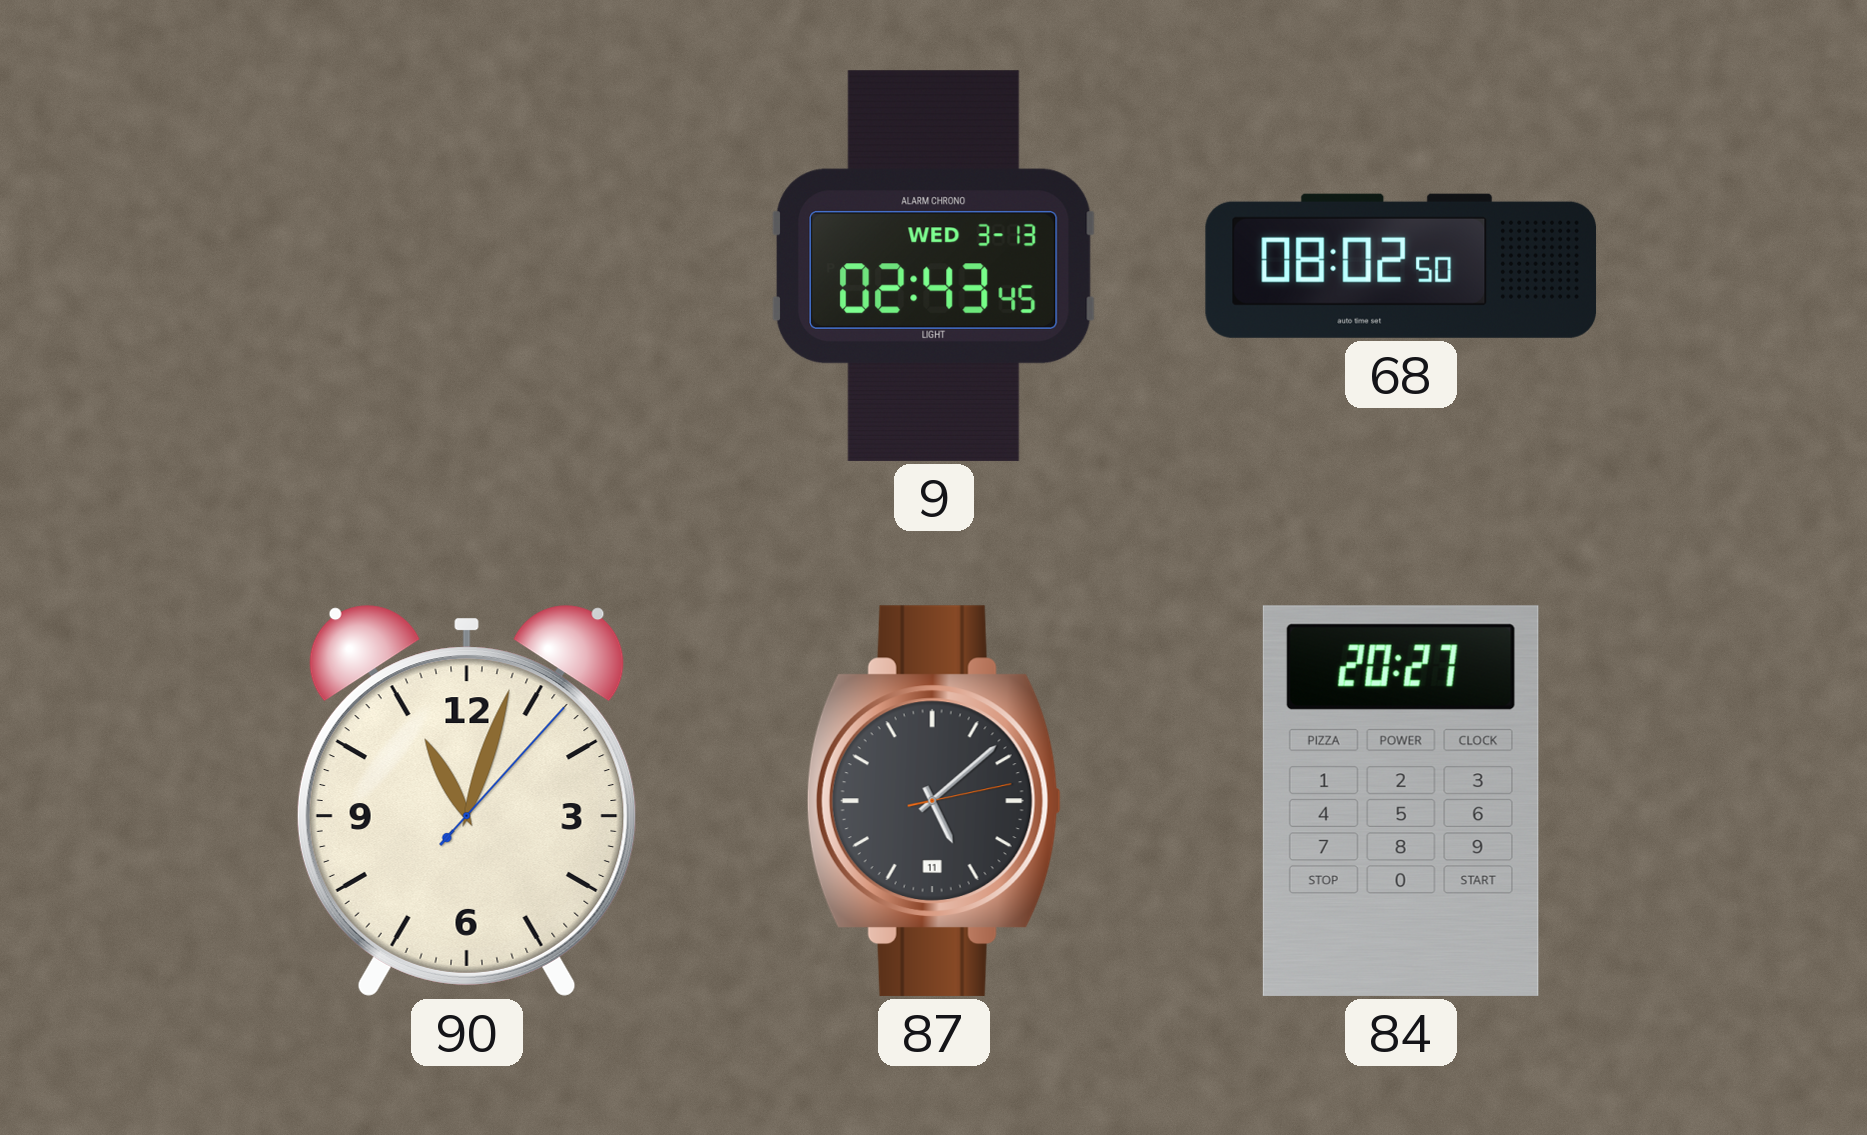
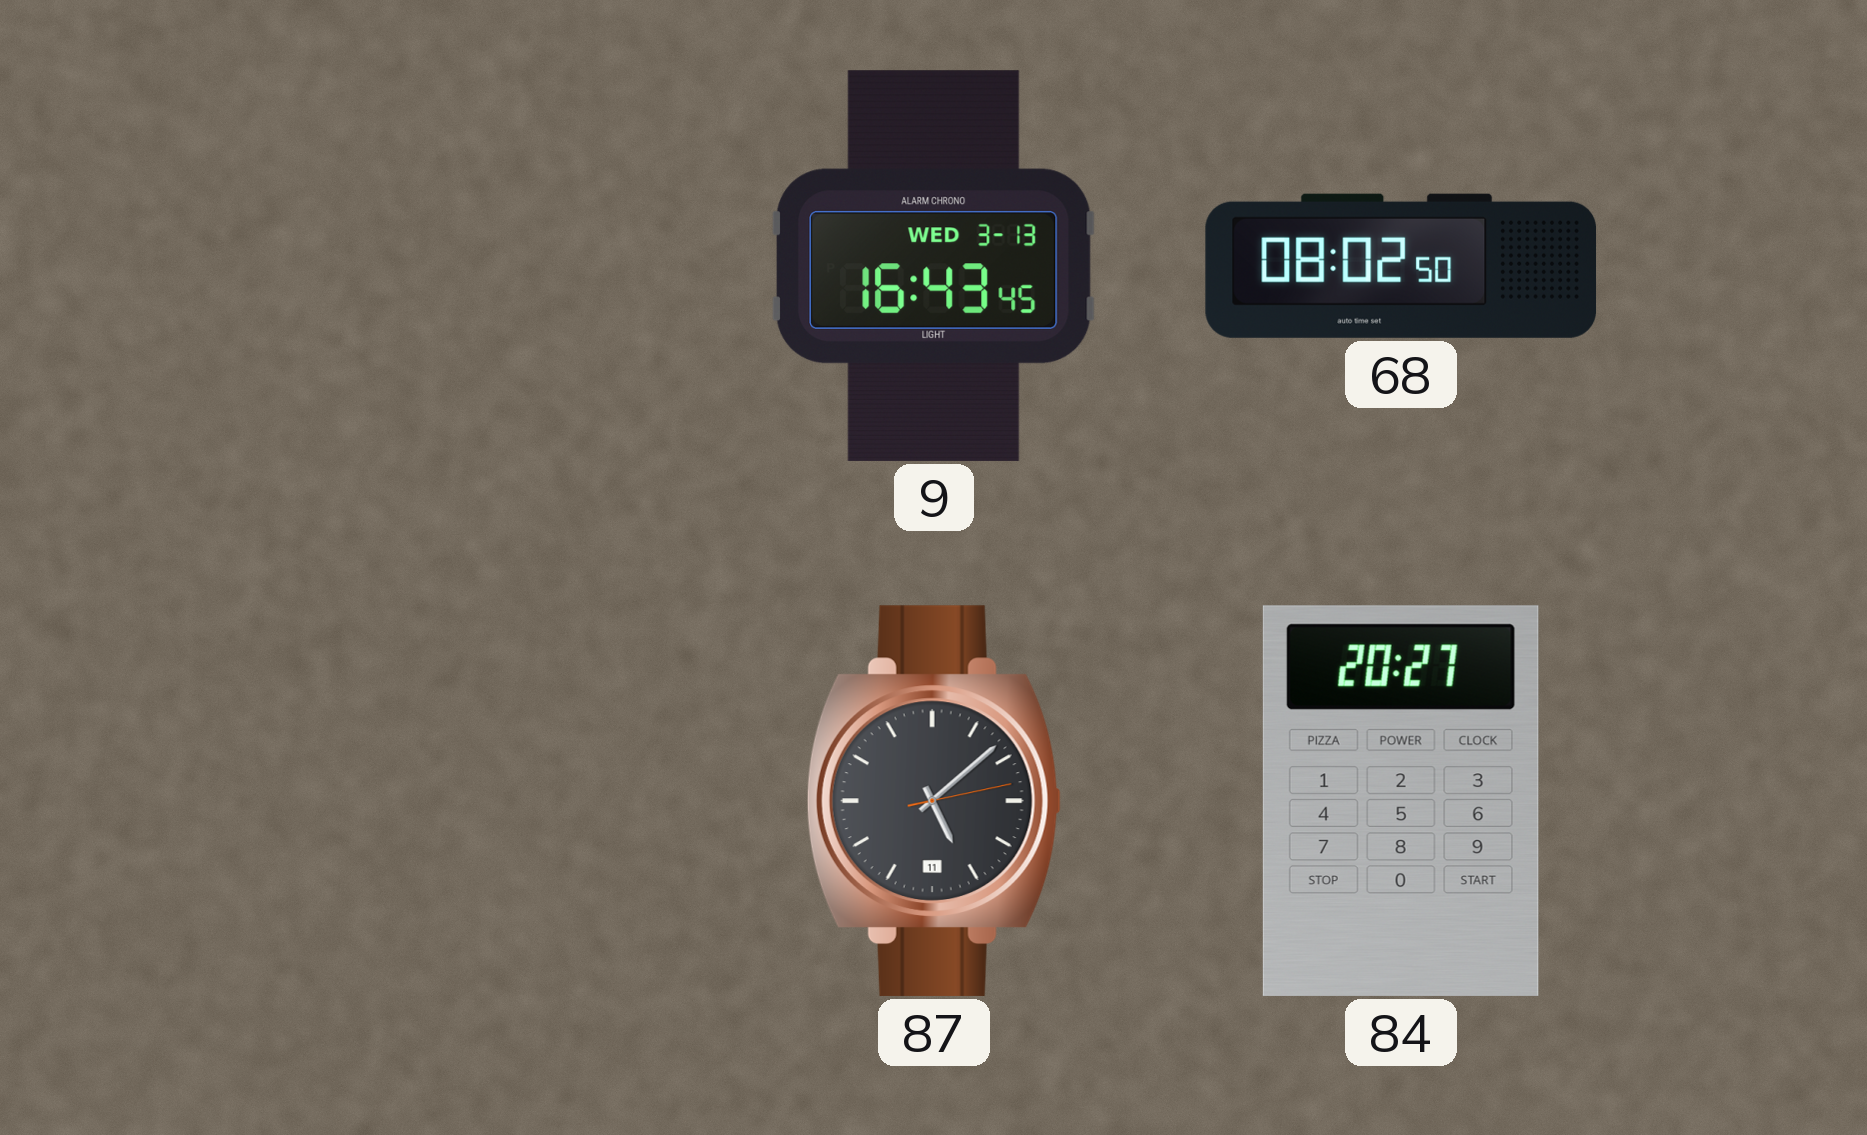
9: 02:43 -> 16:43
90: 11:03 -> none
